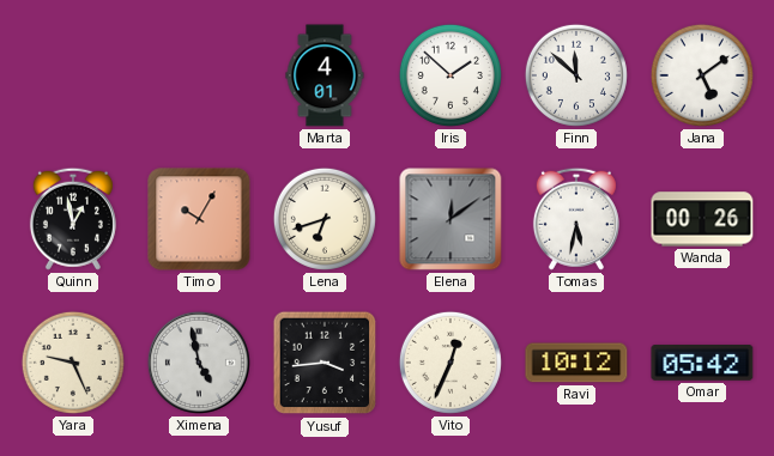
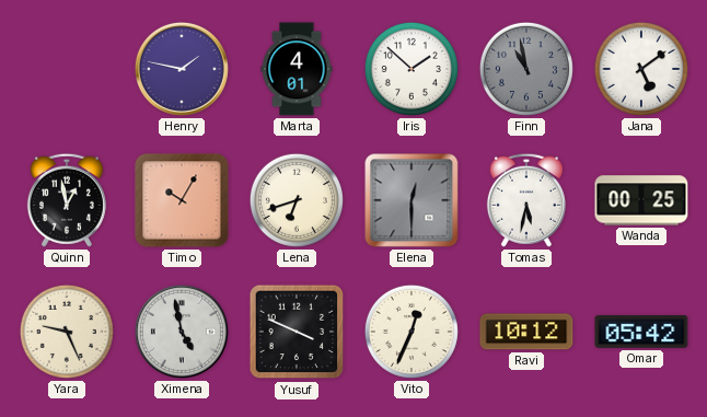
Henry: none -> 1:47
Finn: 11:52 -> 10:58
Finn dial: white -> grey
Elena: 12:09 -> 12:30
Wanda: 00:26 -> 00:25
Yusuf: 3:44 -> 3:49
